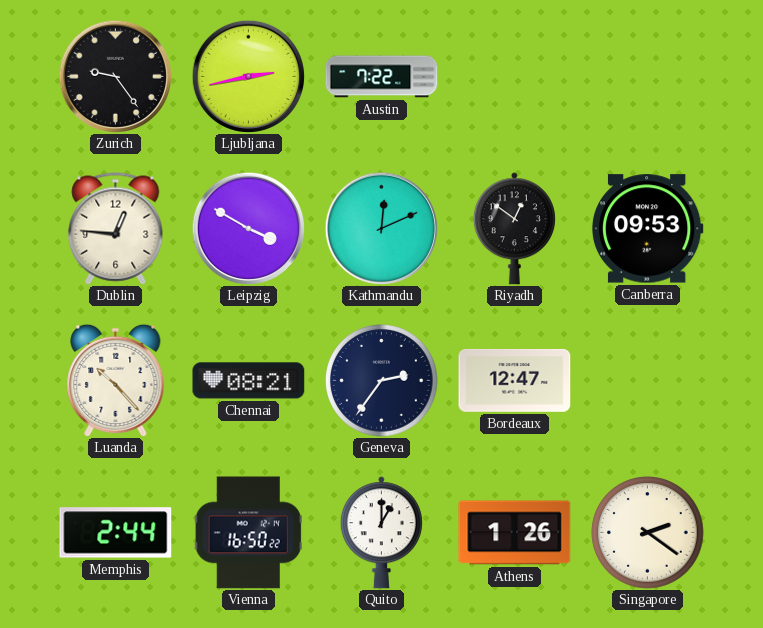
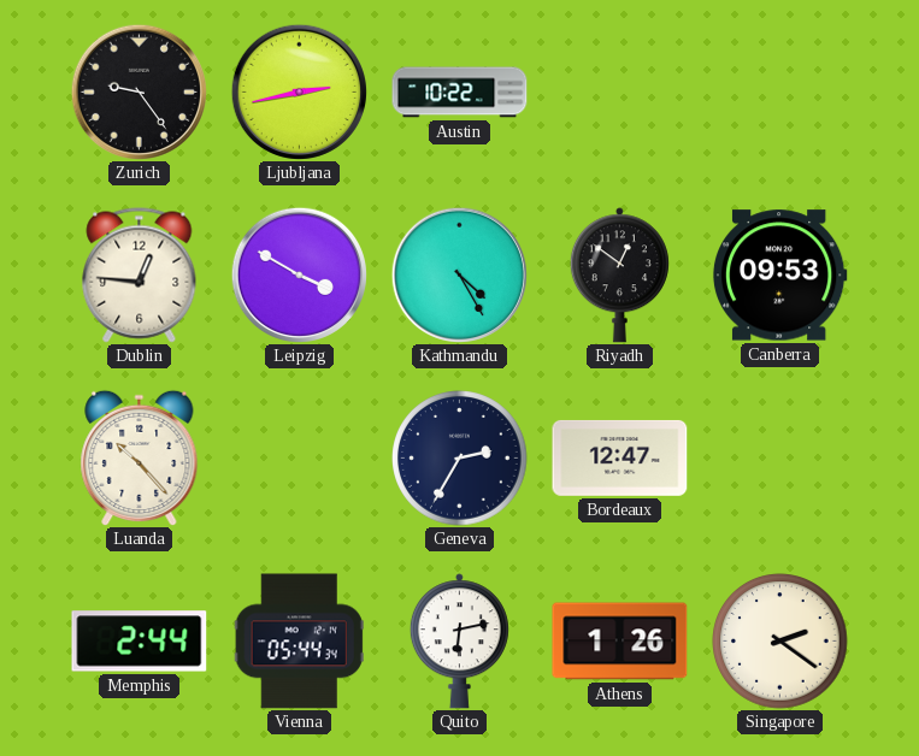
Austin: 7:22 -> 10:22
Kathmandu: 12:11 -> 4:25
Chennai: 08:21 -> none
Geneva: 2:36 -> 2:35
Vienna: 16:50 -> 05:44
Quito: 1:00 -> 6:13
